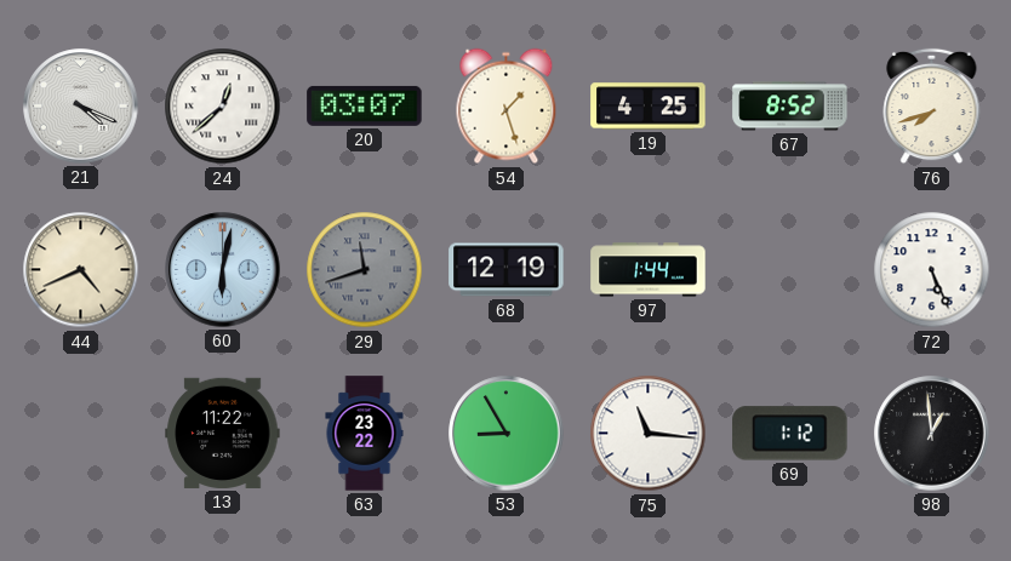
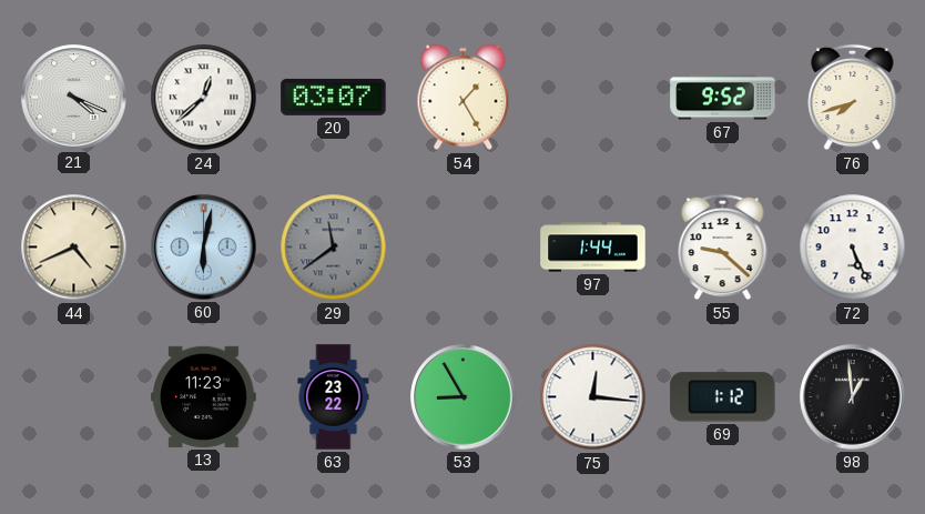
54: 1:27 -> 1:25
19: 4:25 -> none
67: 8:52 -> 9:52
29: 11:42 -> 11:39
68: 12:19 -> none
55: none -> 9:22
13: 11:22 -> 11:23
75: 11:16 -> 12:16
